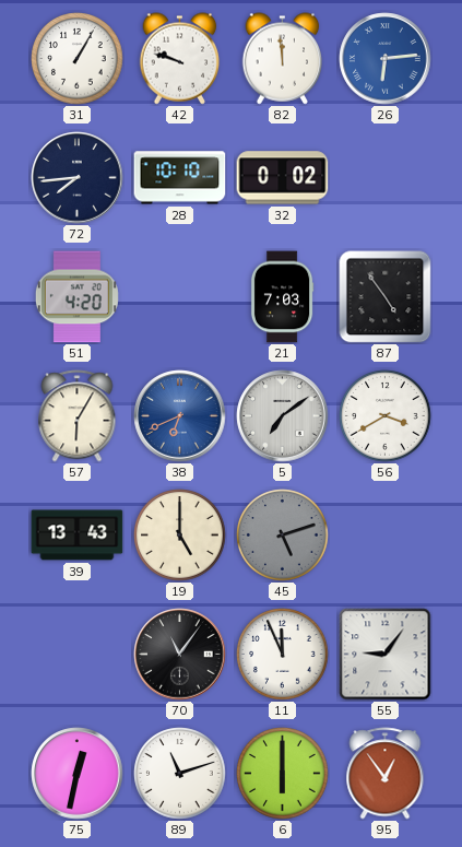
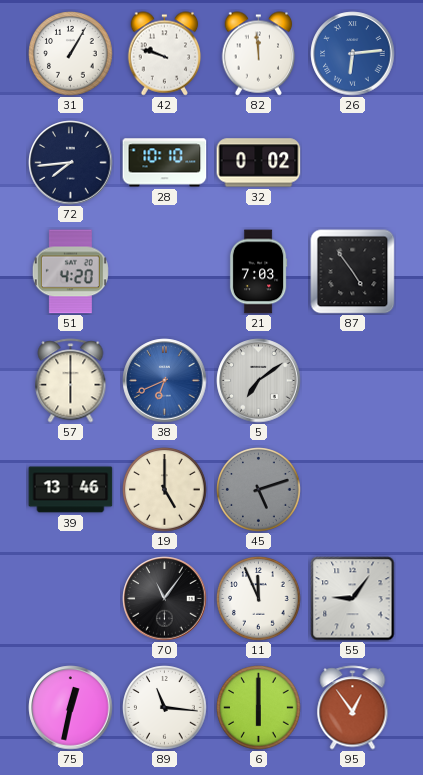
57: 6:05 -> 6:00
56: 3:40 -> none
39: 13:43 -> 13:46
89: 11:12 -> 11:16
